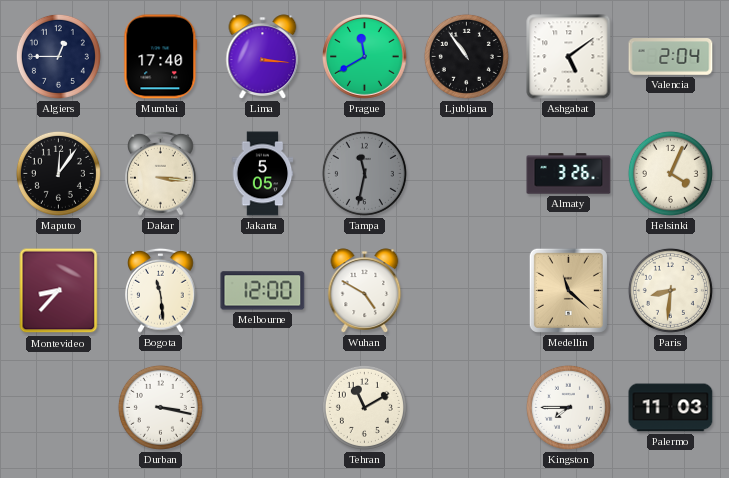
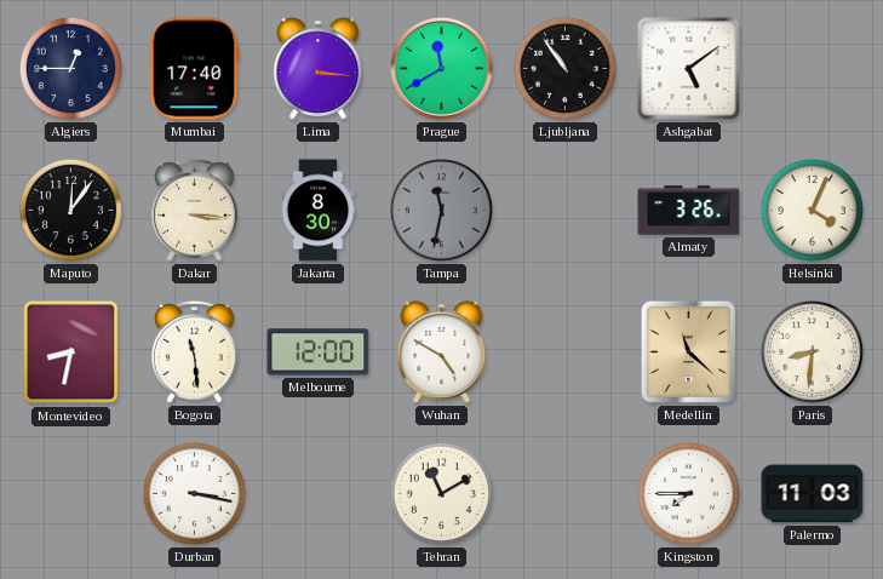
Valencia: 2:04 -> none
Jakarta: 5:05 -> 8:30
Montevideo: 8:37 -> 8:32
